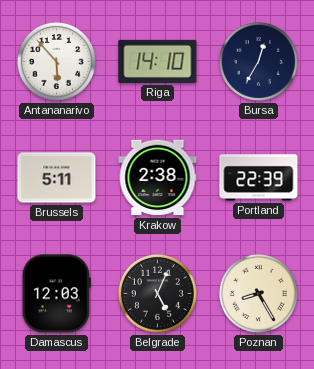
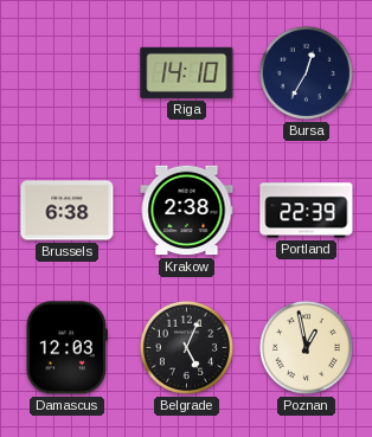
Antananarivo: 5:53 -> none
Brussels: 5:11 -> 6:38
Poznan: 8:25 -> 12:58
